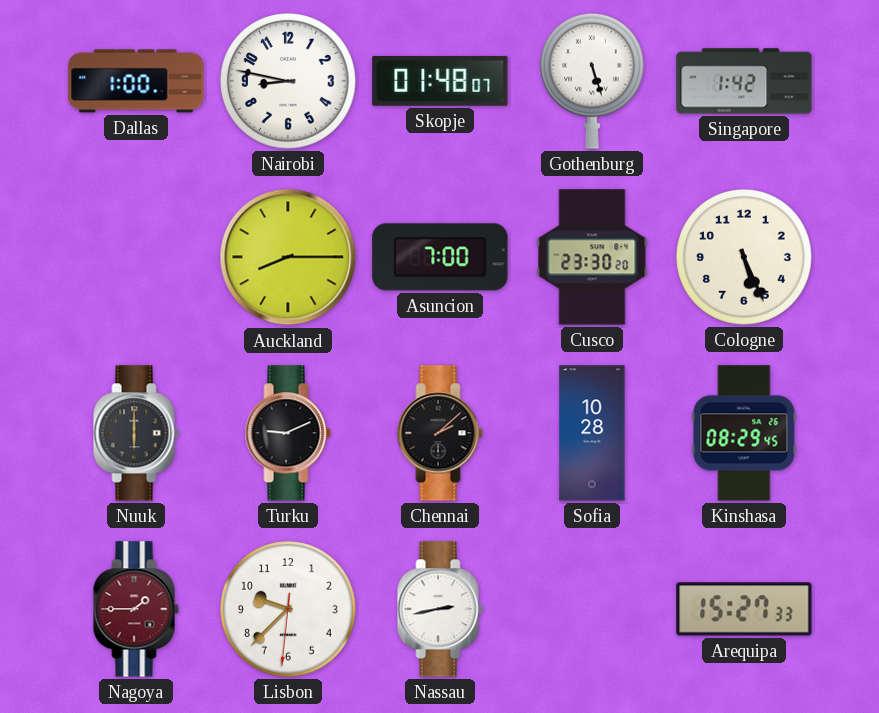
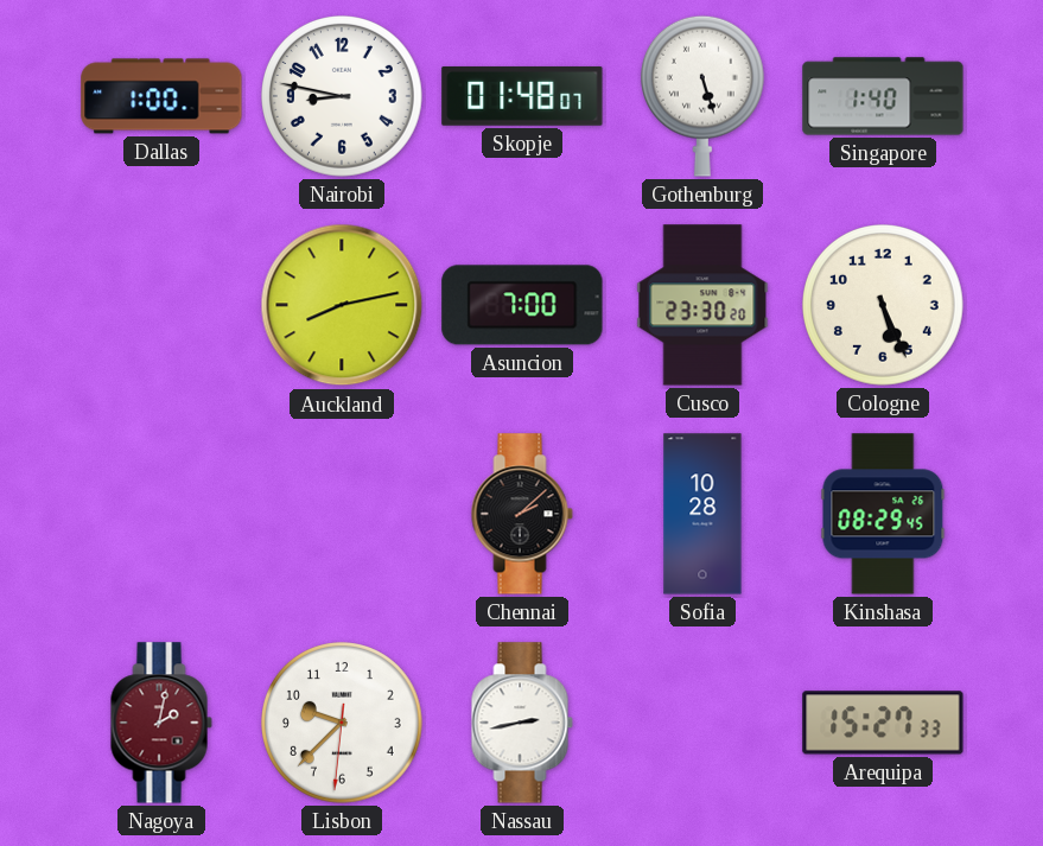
Singapore: 1:42 -> 1:40
Auckland: 8:15 -> 8:13
Nuuk: 6:00 -> none
Turku: 9:11 -> none
Nagoya: 1:45 -> 2:02
